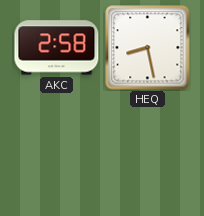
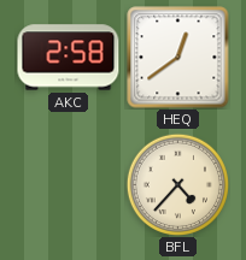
HEQ: 8:28 -> 12:39
BFL: none -> 4:37
